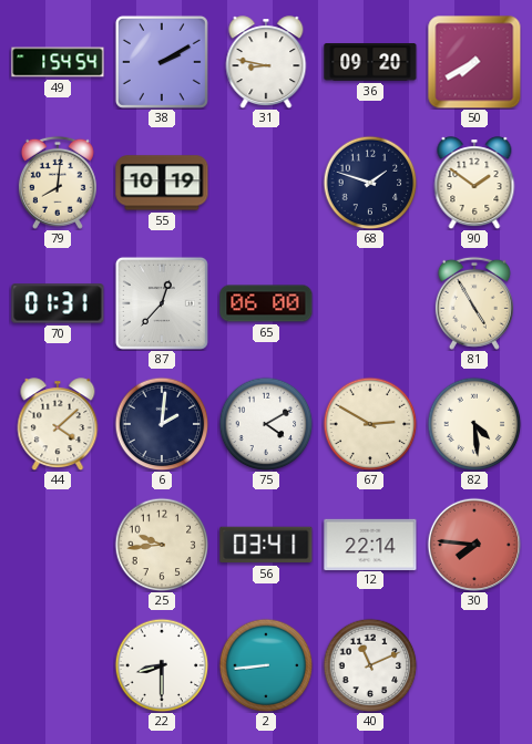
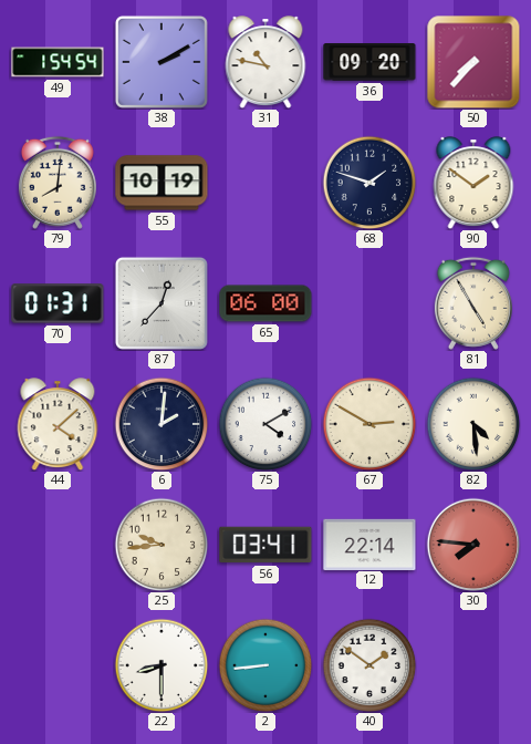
31: 8:47 -> 10:47
50: 7:40 -> 7:37
40: 11:11 -> 1:51
